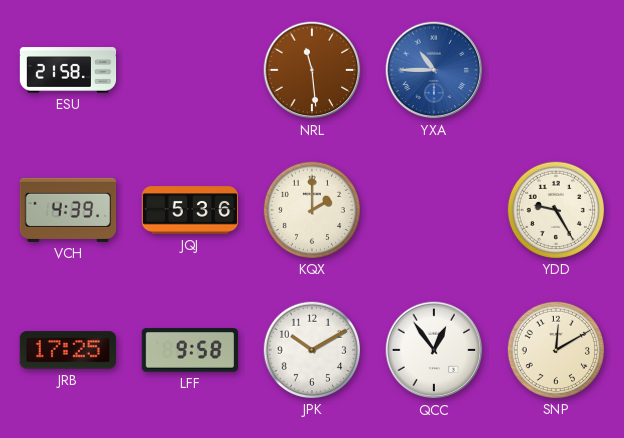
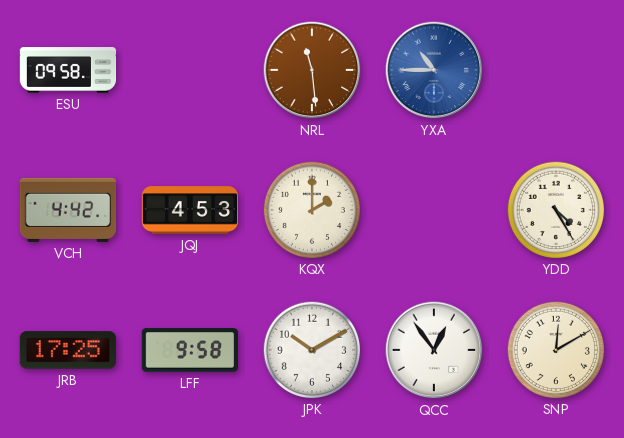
ESU: 21:58 -> 09:58
VCH: 4:39 -> 4:42
JQJ: 5:36 -> 4:53
YDD: 9:25 -> 4:25
